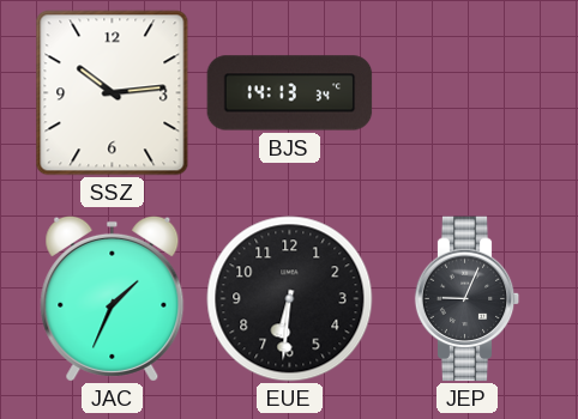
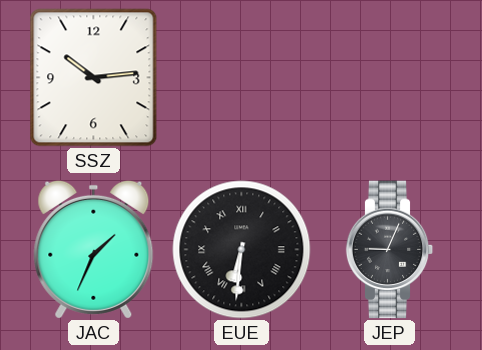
BJS: 14:13 -> none
EUE numerals: Arabic -> Roman
